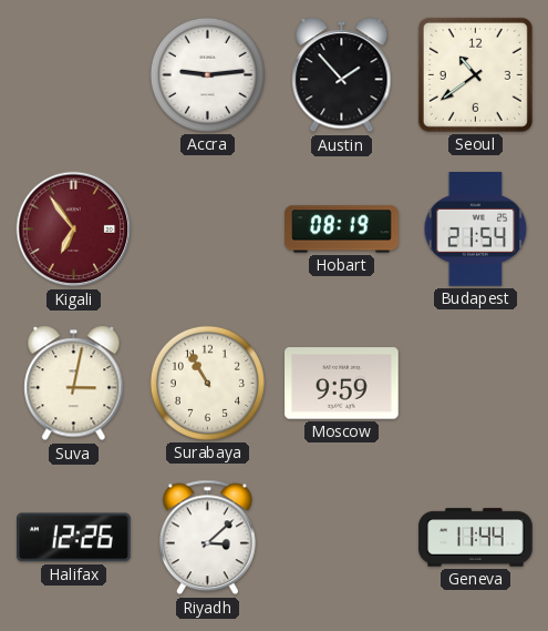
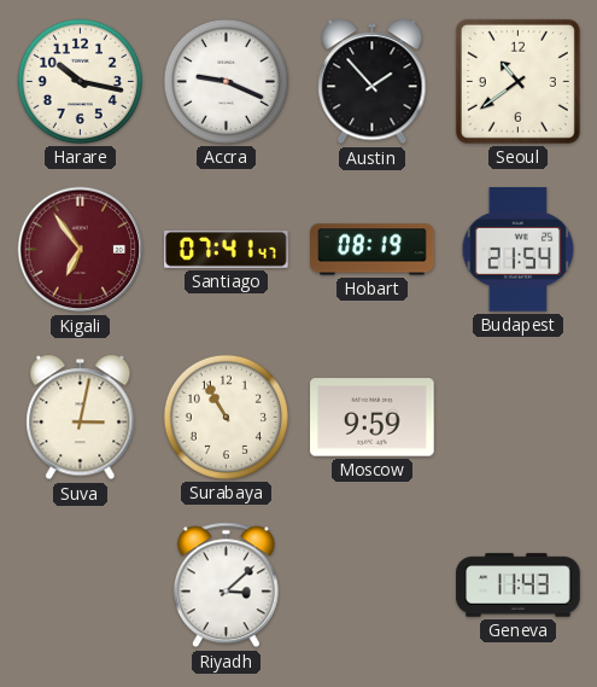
Harare: none -> 10:17
Accra: 9:14 -> 9:19
Santiago: none -> 07:41
Halifax: 12:26 -> none
Geneva: 11:44 -> 11:43
